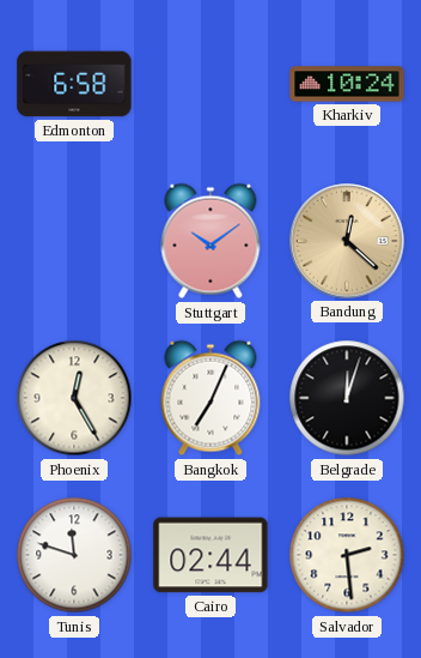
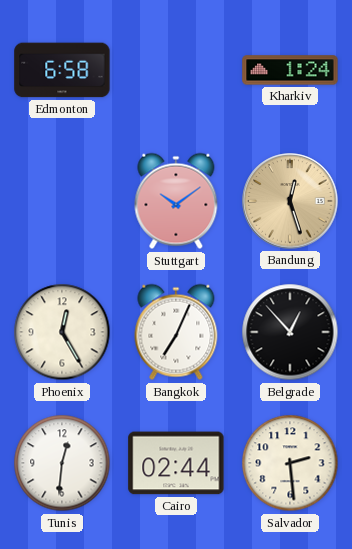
Kharkiv: 10:24 -> 1:24
Bandung: 12:22 -> 12:27
Belgrade: 12:03 -> 12:53
Tunis: 11:48 -> 12:31
